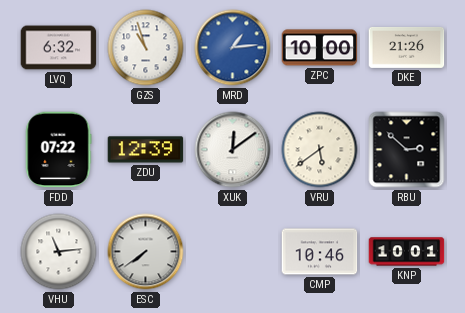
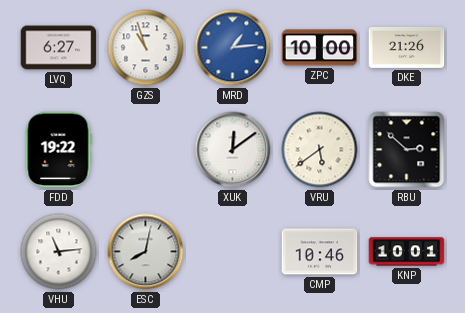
LVQ: 6:32 -> 6:27
FDD: 07:22 -> 19:22
ZDU: 12:39 -> none
ESC: 7:39 -> 8:02
